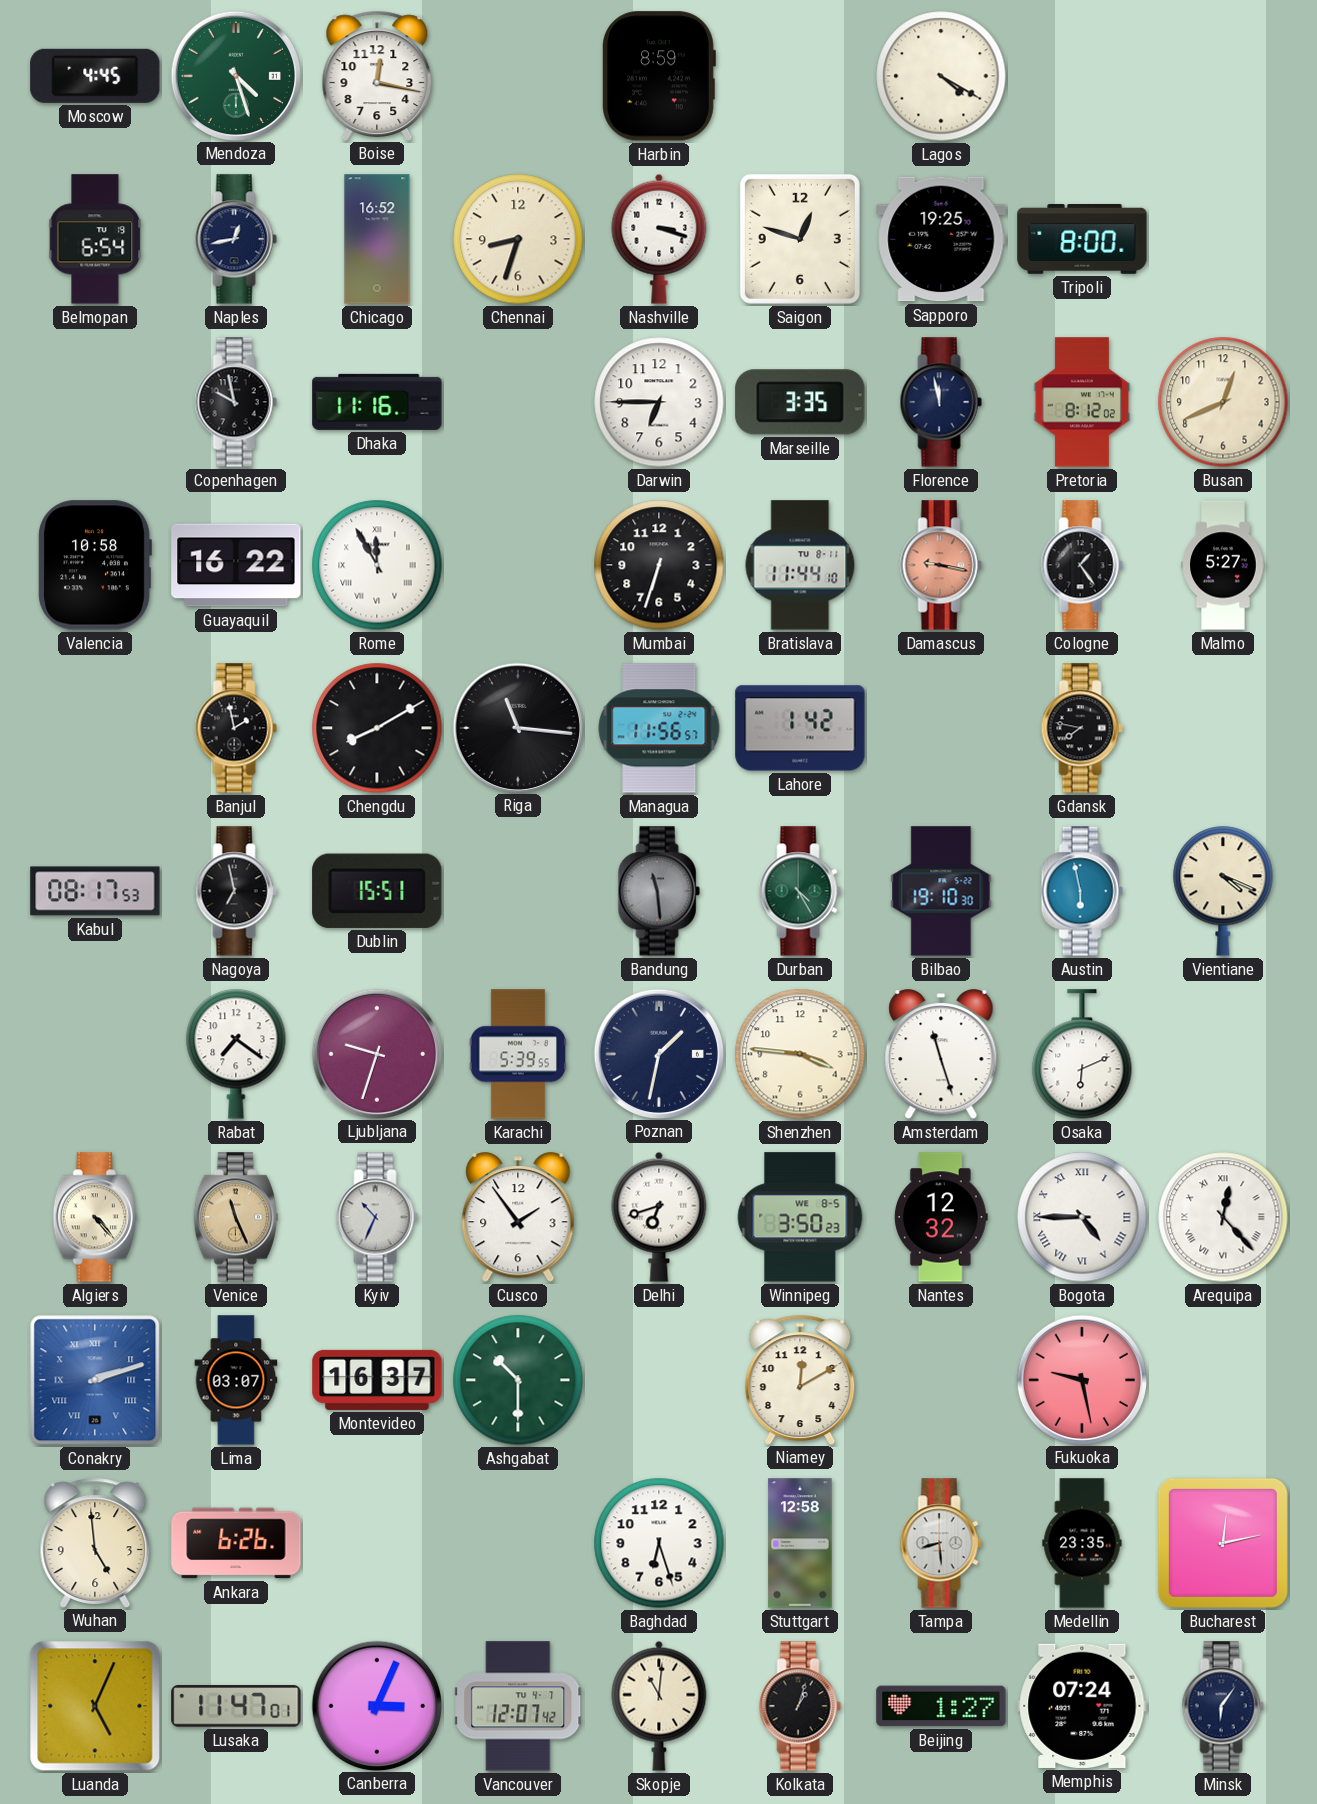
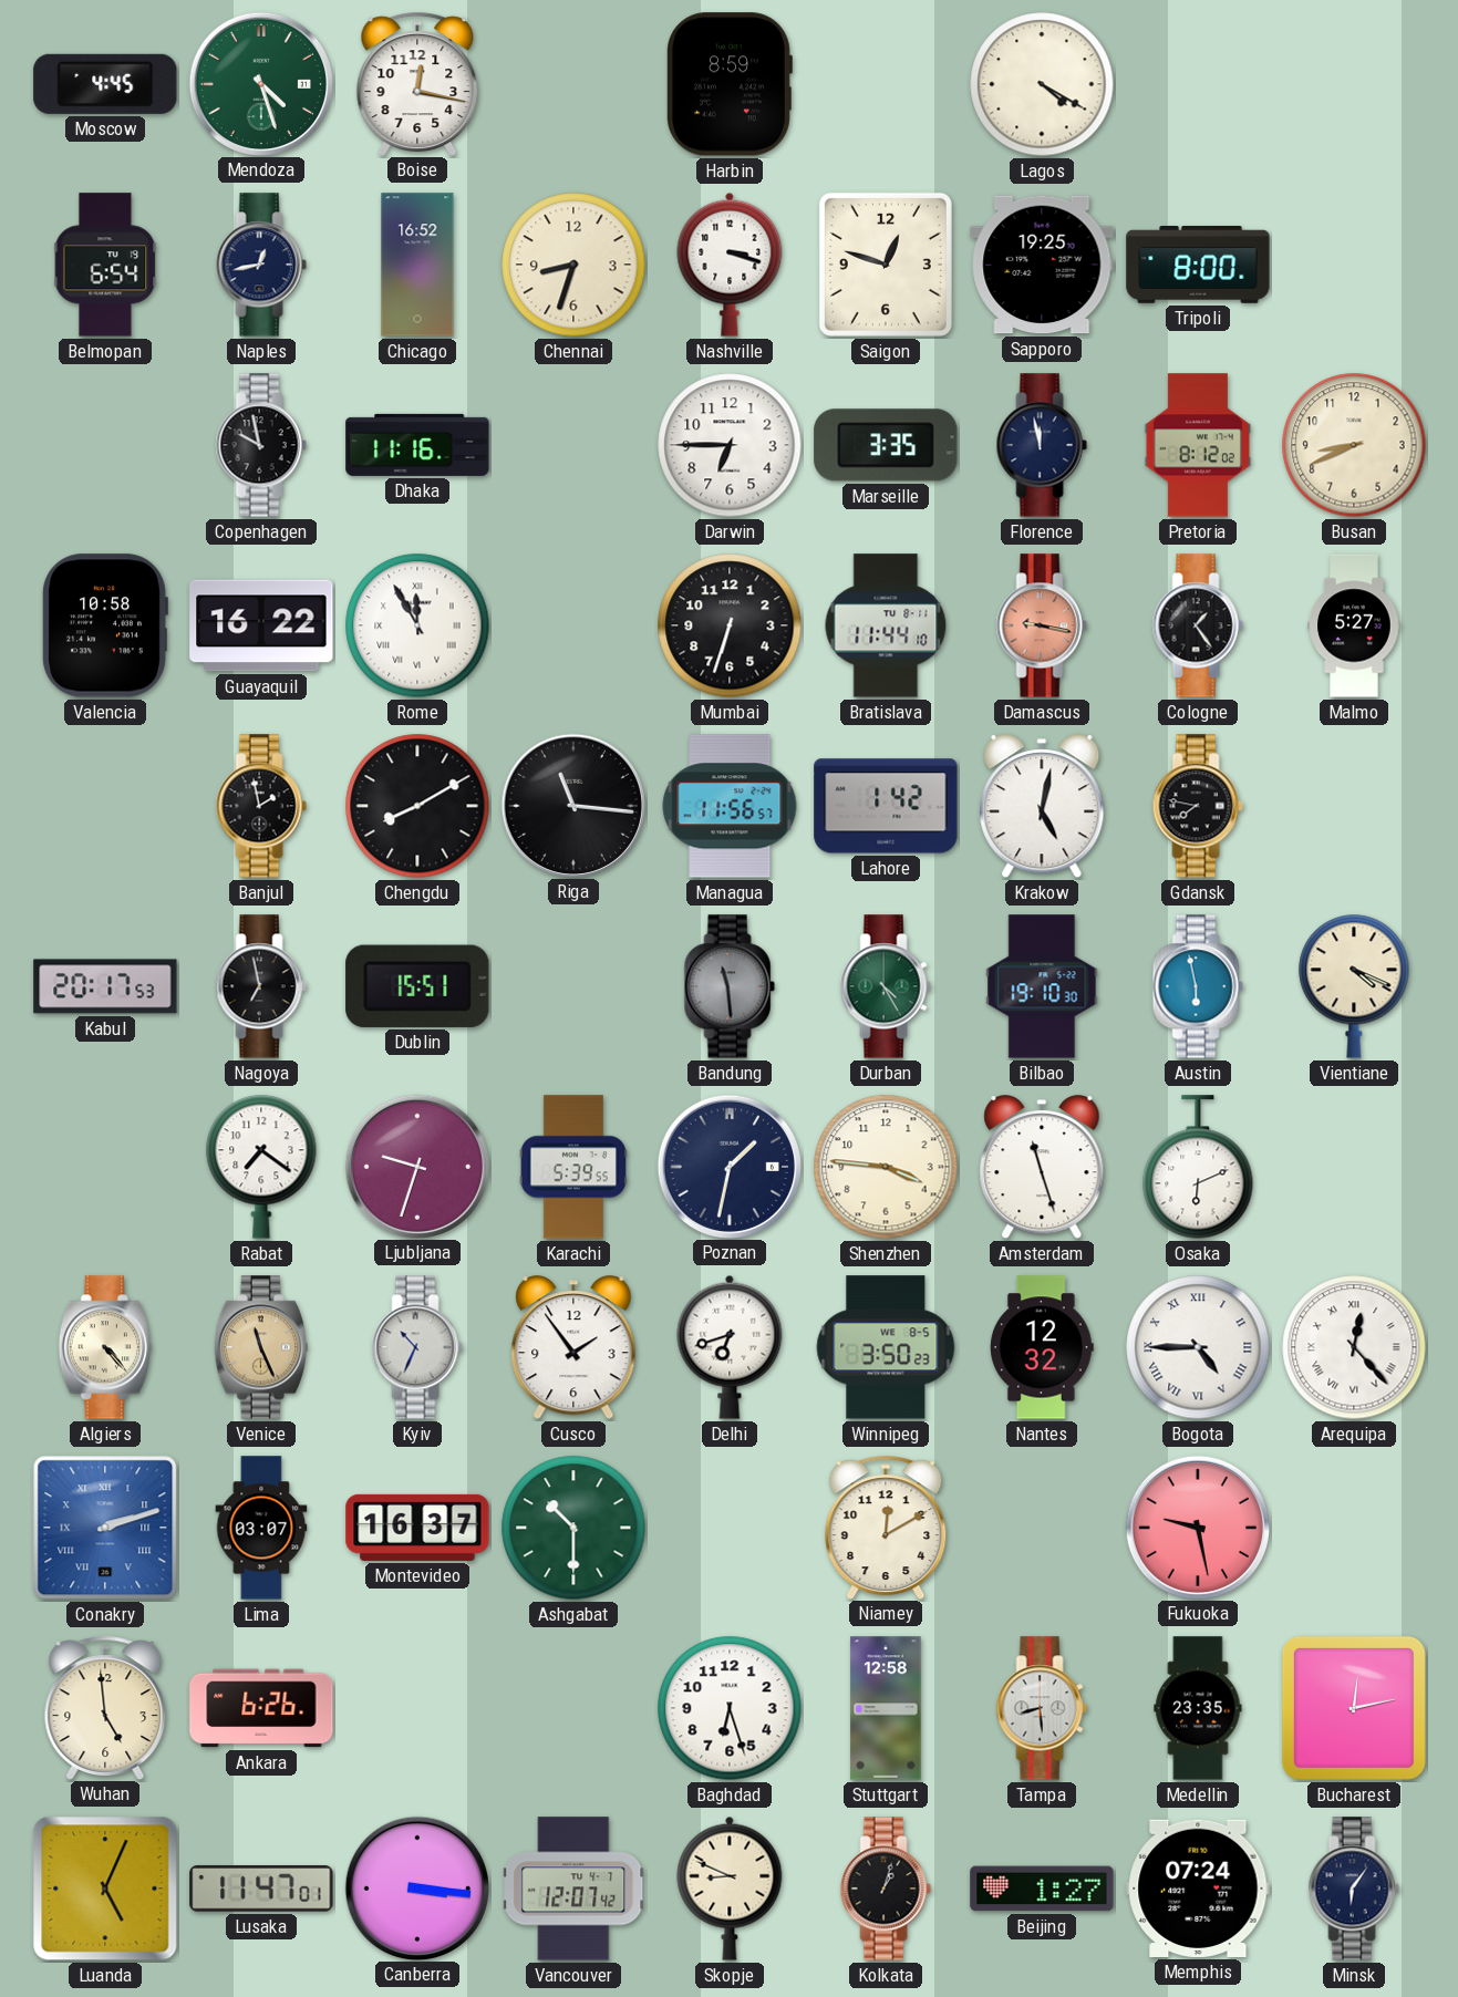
Busan: 12:41 -> 8:41
Krakow: none -> 5:02
Kabul: 08:17 -> 20:17
Canberra: 3:04 -> 3:16
Skopje: 11:01 -> 8:49
